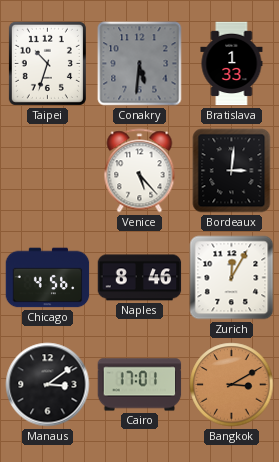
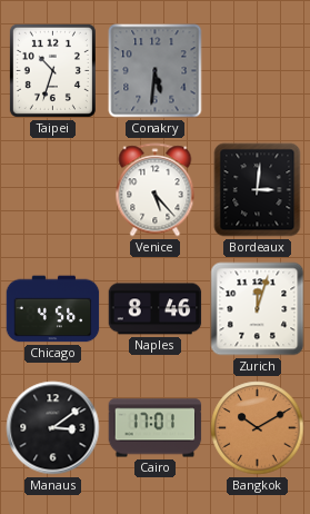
Bratislava: 1:33 -> none
Zurich: 12:05 -> 12:03
Bangkok: 3:10 -> 10:10
